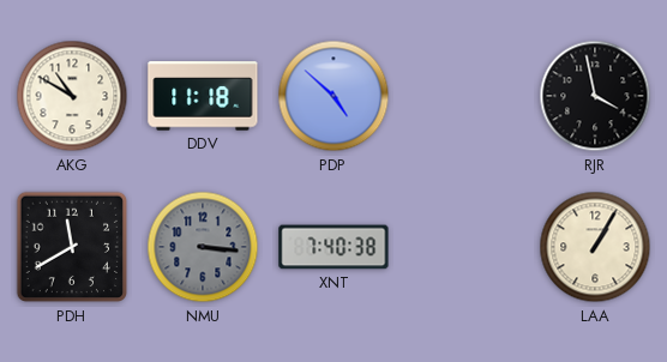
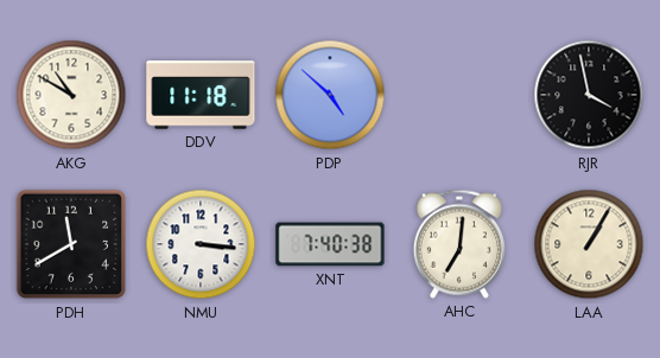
NMU dial: grey -> white
AHC: none -> 7:01
